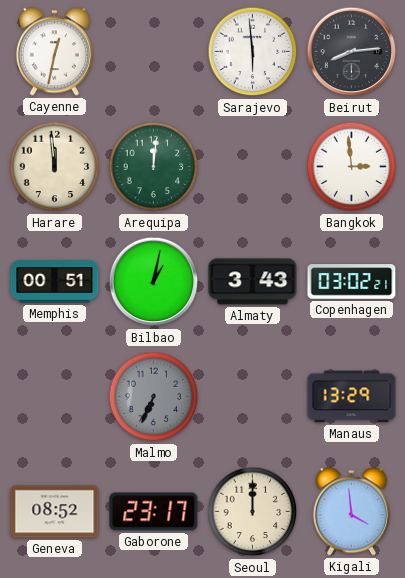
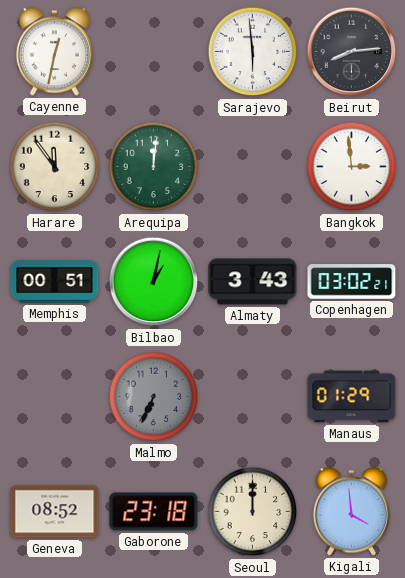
Harare: 11:59 -> 11:54
Manaus: 13:29 -> 01:29
Gaborone: 23:17 -> 23:18
